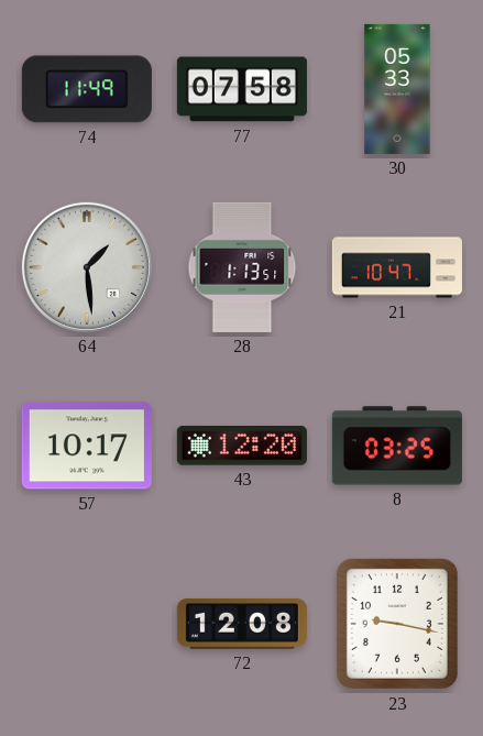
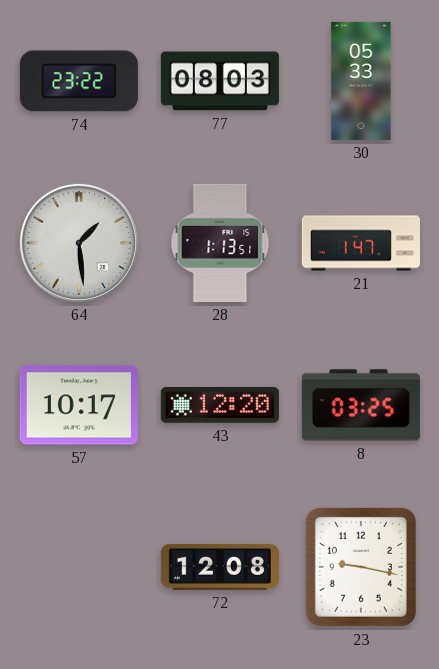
74: 11:49 -> 23:22
77: 07:58 -> 08:03
21: 10:47 -> 1:47
